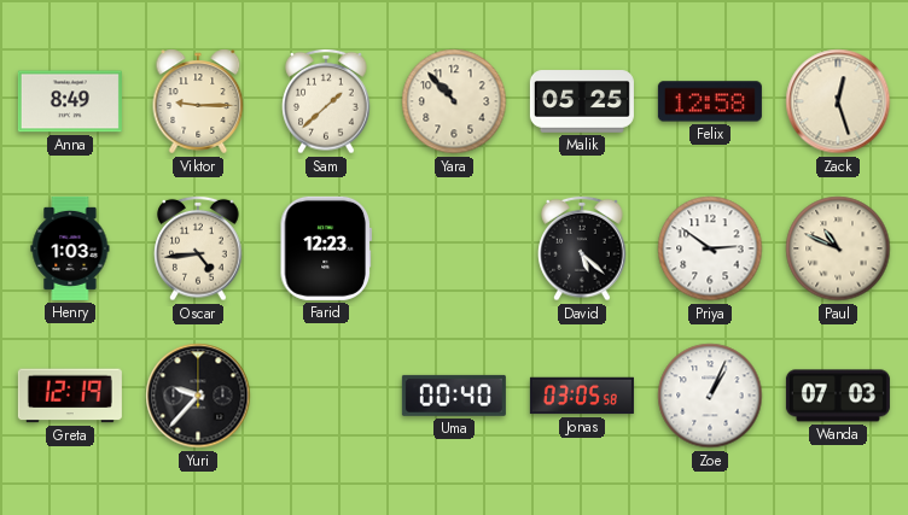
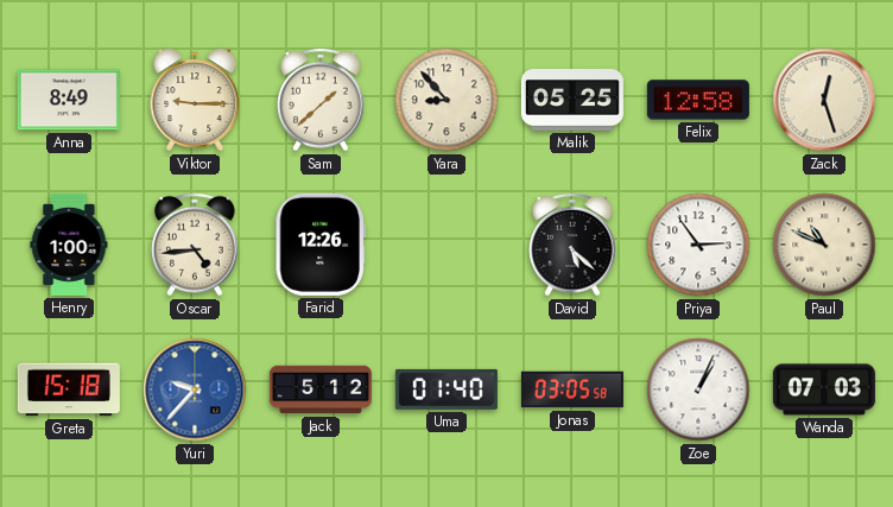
Yara: 10:53 -> 8:53
Henry: 1:03 -> 1:00
Farid: 12:23 -> 12:26
Priya: 2:51 -> 2:54
Greta: 12:19 -> 15:18
Yuri dial: black -> blue
Jack: none -> 5:12
Uma: 00:40 -> 01:40
